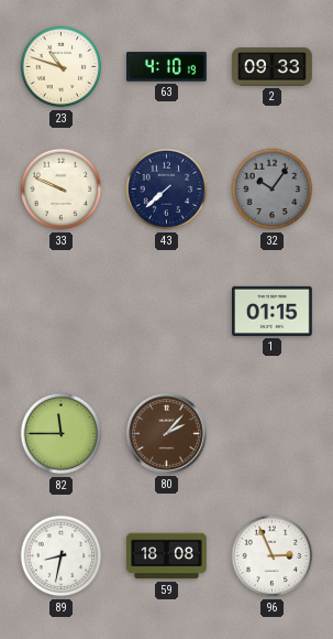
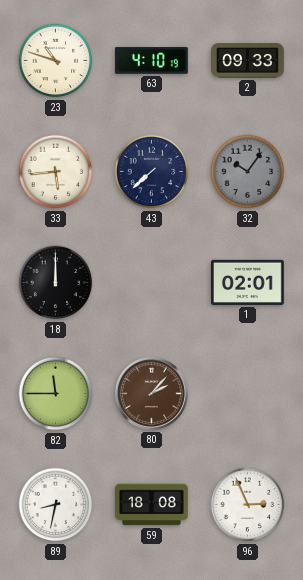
33: 9:49 -> 5:44
18: none -> 12:00
1: 01:15 -> 02:01
